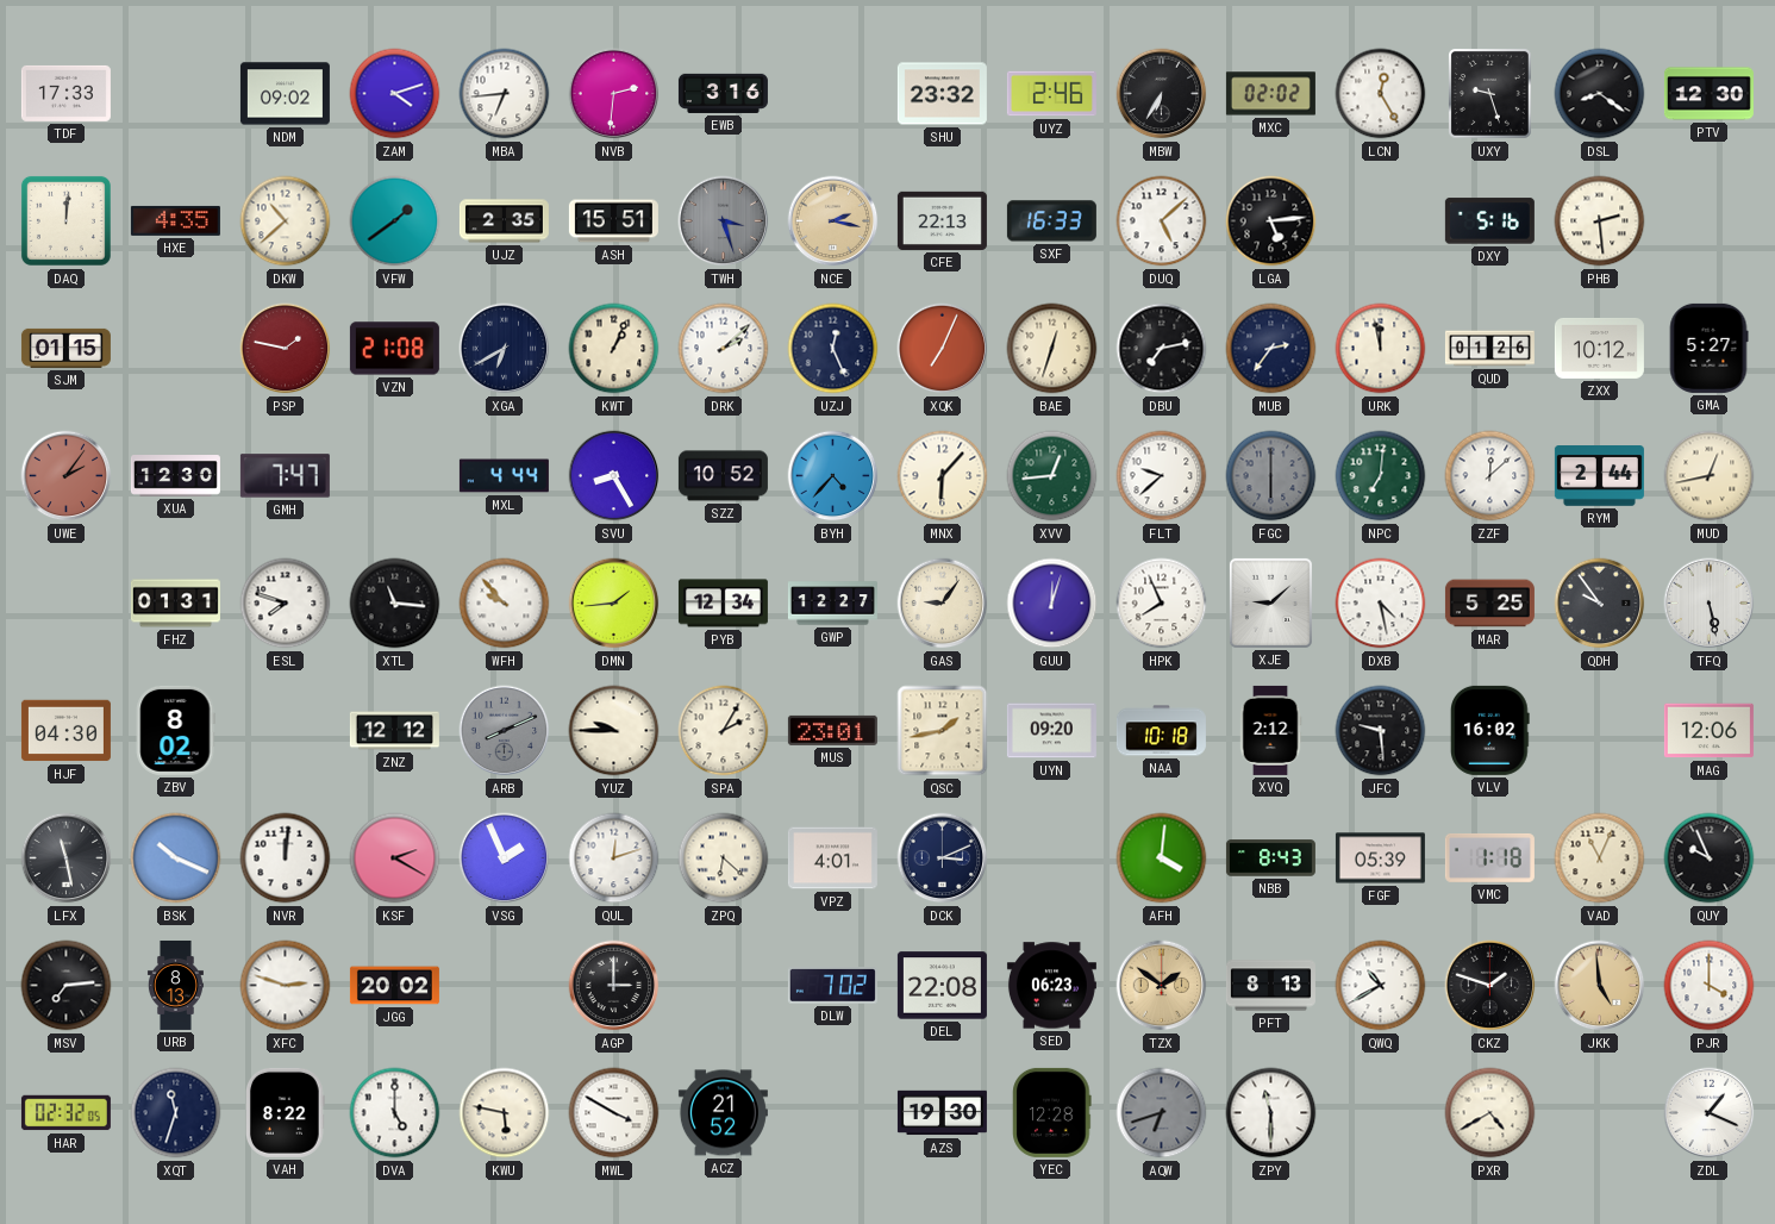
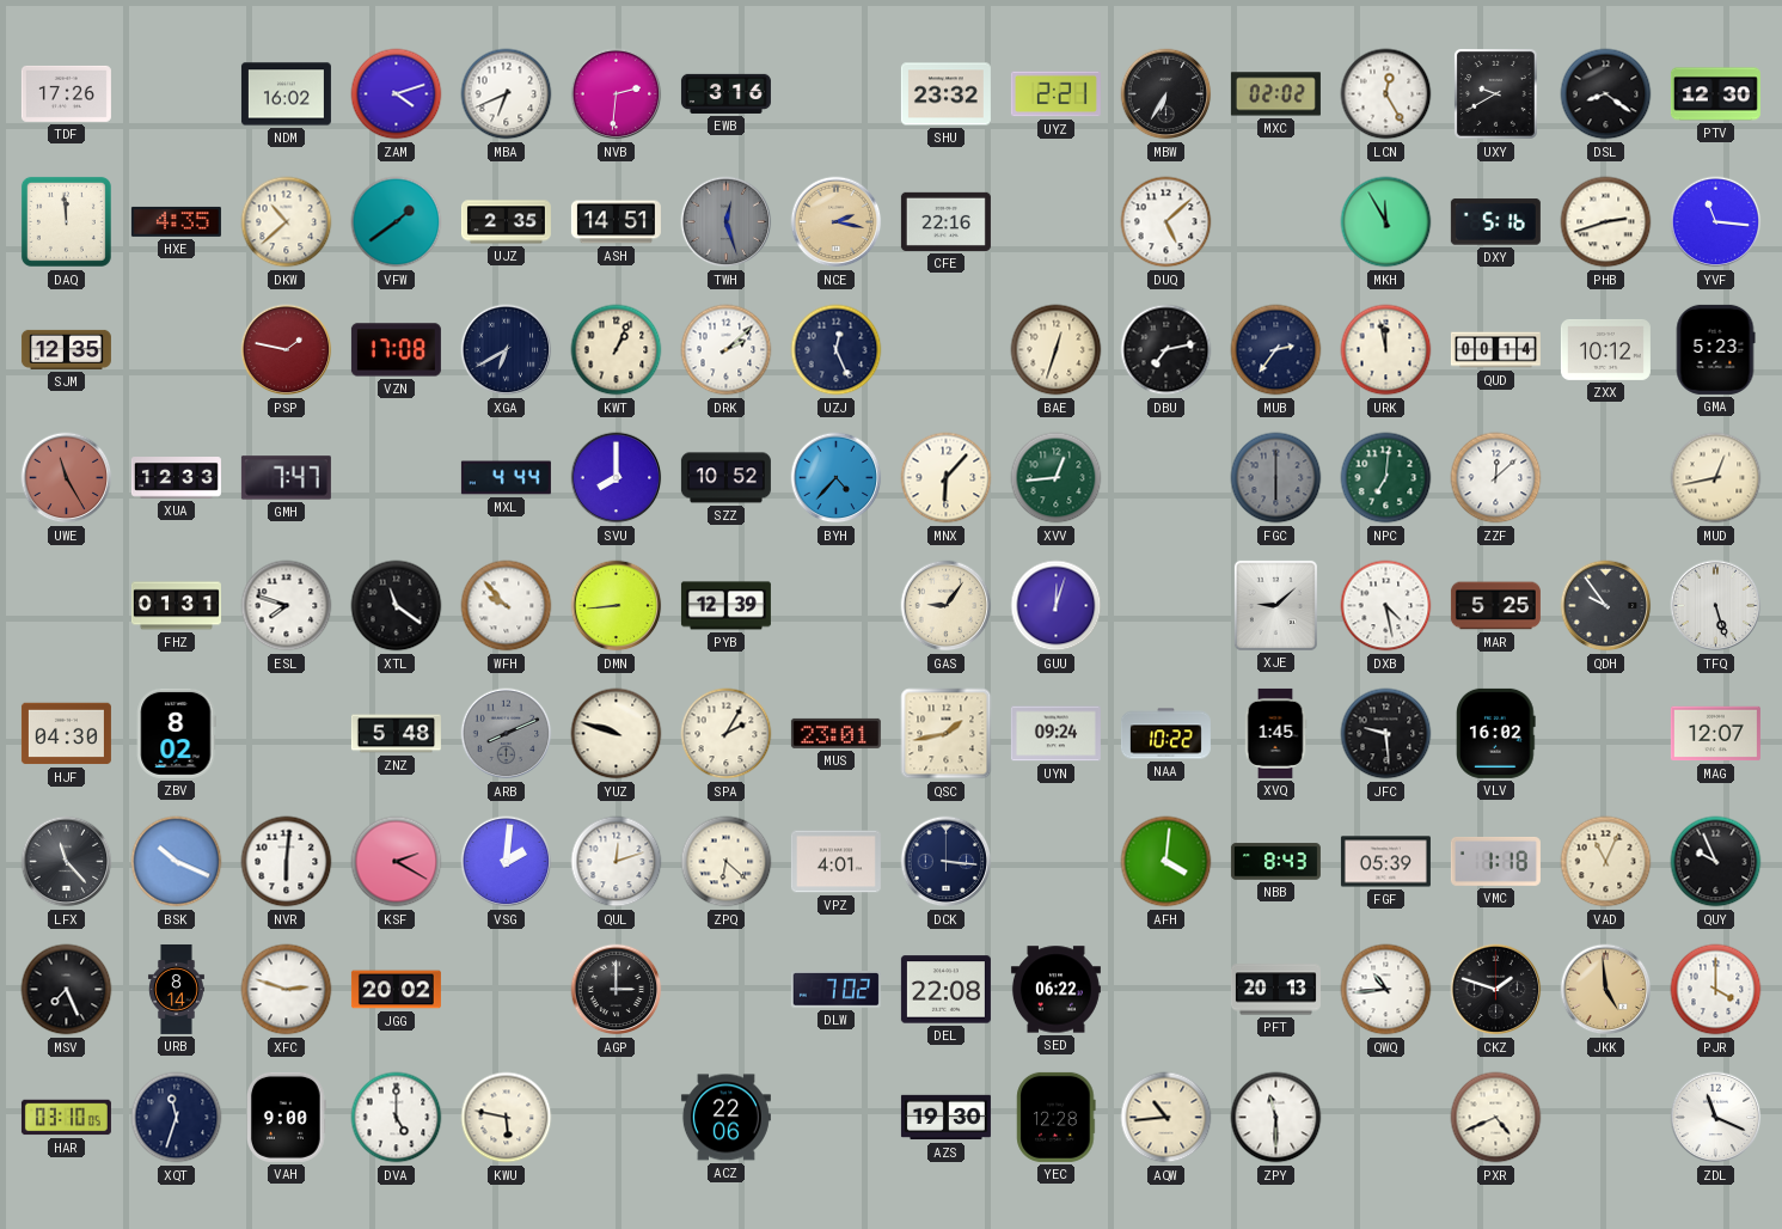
TDF: 17:33 -> 17:26
NDM: 09:02 -> 16:02
MBA: 6:44 -> 6:41
UYZ: 2:46 -> 2:21
UXY: 9:27 -> 9:40
DAQ: 12:01 -> 11:59
ASH: 15:51 -> 14:51
TWH: 3:27 -> 12:27
CFE: 22:13 -> 22:16
SXF: 16:33 -> none
LGA: 5:14 -> none
MKH: none -> 11:55
PHB: 2:29 -> 2:42
YVF: none -> 11:16
SJM: 01:15 -> 12:35
VZN: 21:08 -> 17:08
XQK: 7:04 -> none
QUD: 01:26 -> 00:14
GMA: 5:27 -> 5:23
UWE: 2:06 -> 11:25
XUA: 12:30 -> 12:33
SVU: 8:25 -> 8:00
FLT: 9:38 -> none
RYM: 2:44 -> none
XTL: 11:16 -> 11:21
DMN: 1:44 -> 8:44
PYB: 12:34 -> 12:39
GWP: 12:27 -> none
HPK: 7:56 -> none
TFQ: 5:28 -> 5:27
ZNZ: 12:12 -> 5:48
YUZ: 9:45 -> 9:48
UYN: 09:20 -> 09:24
NAA: 10:18 -> 10:22
XVQ: 2:12 -> 1:45
MAG: 12:06 -> 12:07
LFX: 11:28 -> 11:23
NVR: 12:01 -> 6:01
VSG: 1:56 -> 2:01
DCK: 3:11 -> 3:16
MSV: 7:14 -> 7:26
URB: 8:13 -> 8:14
SED: 06:23 -> 06:22
TZX: 1:51 -> none
PFT: 8:13 -> 20:13
QWQ: 10:40 -> 10:44
HAR: 02:32 -> 03:10
VAH: 8:22 -> 9:00
MWL: 3:50 -> none
ACZ: 21:52 -> 22:06
AQW: 6:42 -> 10:44
AQW dial: grey -> cream
PXR: 4:40 -> 4:41
ZDL: 1:19 -> 11:19
